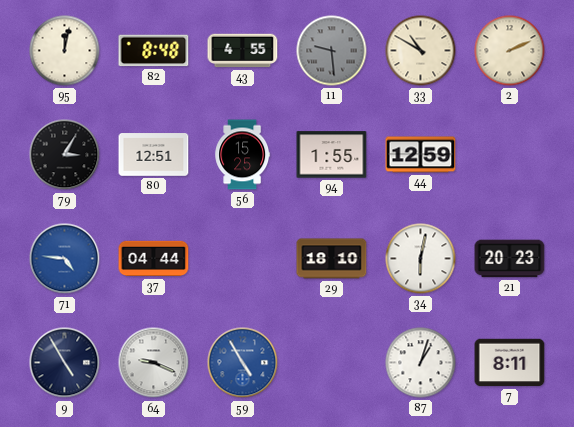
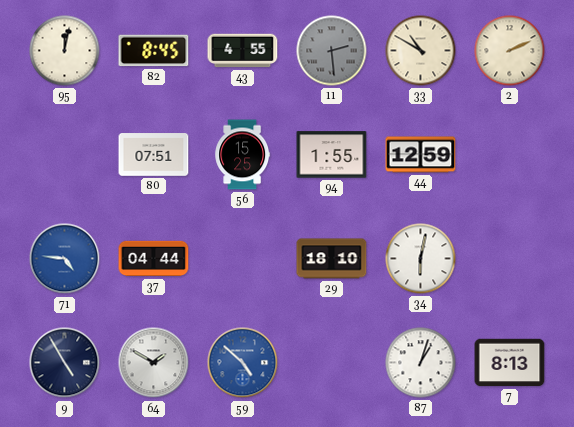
82: 8:48 -> 8:45
11: 9:29 -> 2:29
79: 3:05 -> none
80: 12:51 -> 07:51
21: 20:23 -> none
64: 9:19 -> 1:50
59: 4:55 -> 4:52
7: 8:11 -> 8:13
